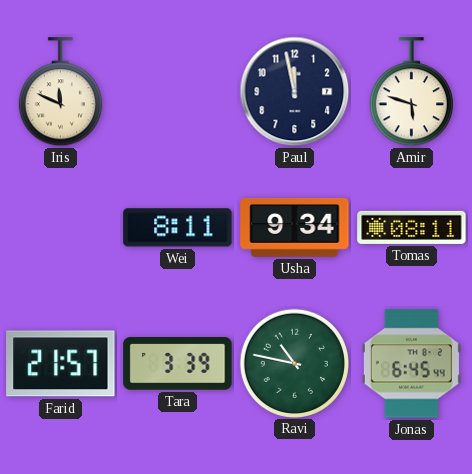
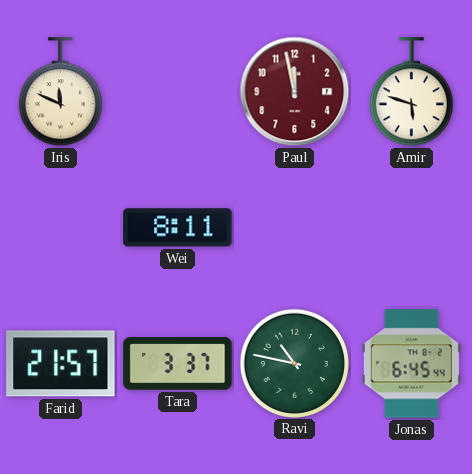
Paul dial: navy -> burgundy
Usha: 9:34 -> none
Tomas: 08:11 -> none
Tara: 3:39 -> 3:37
